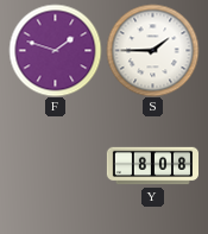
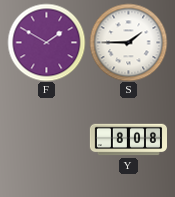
F: 1:48 -> 1:50
